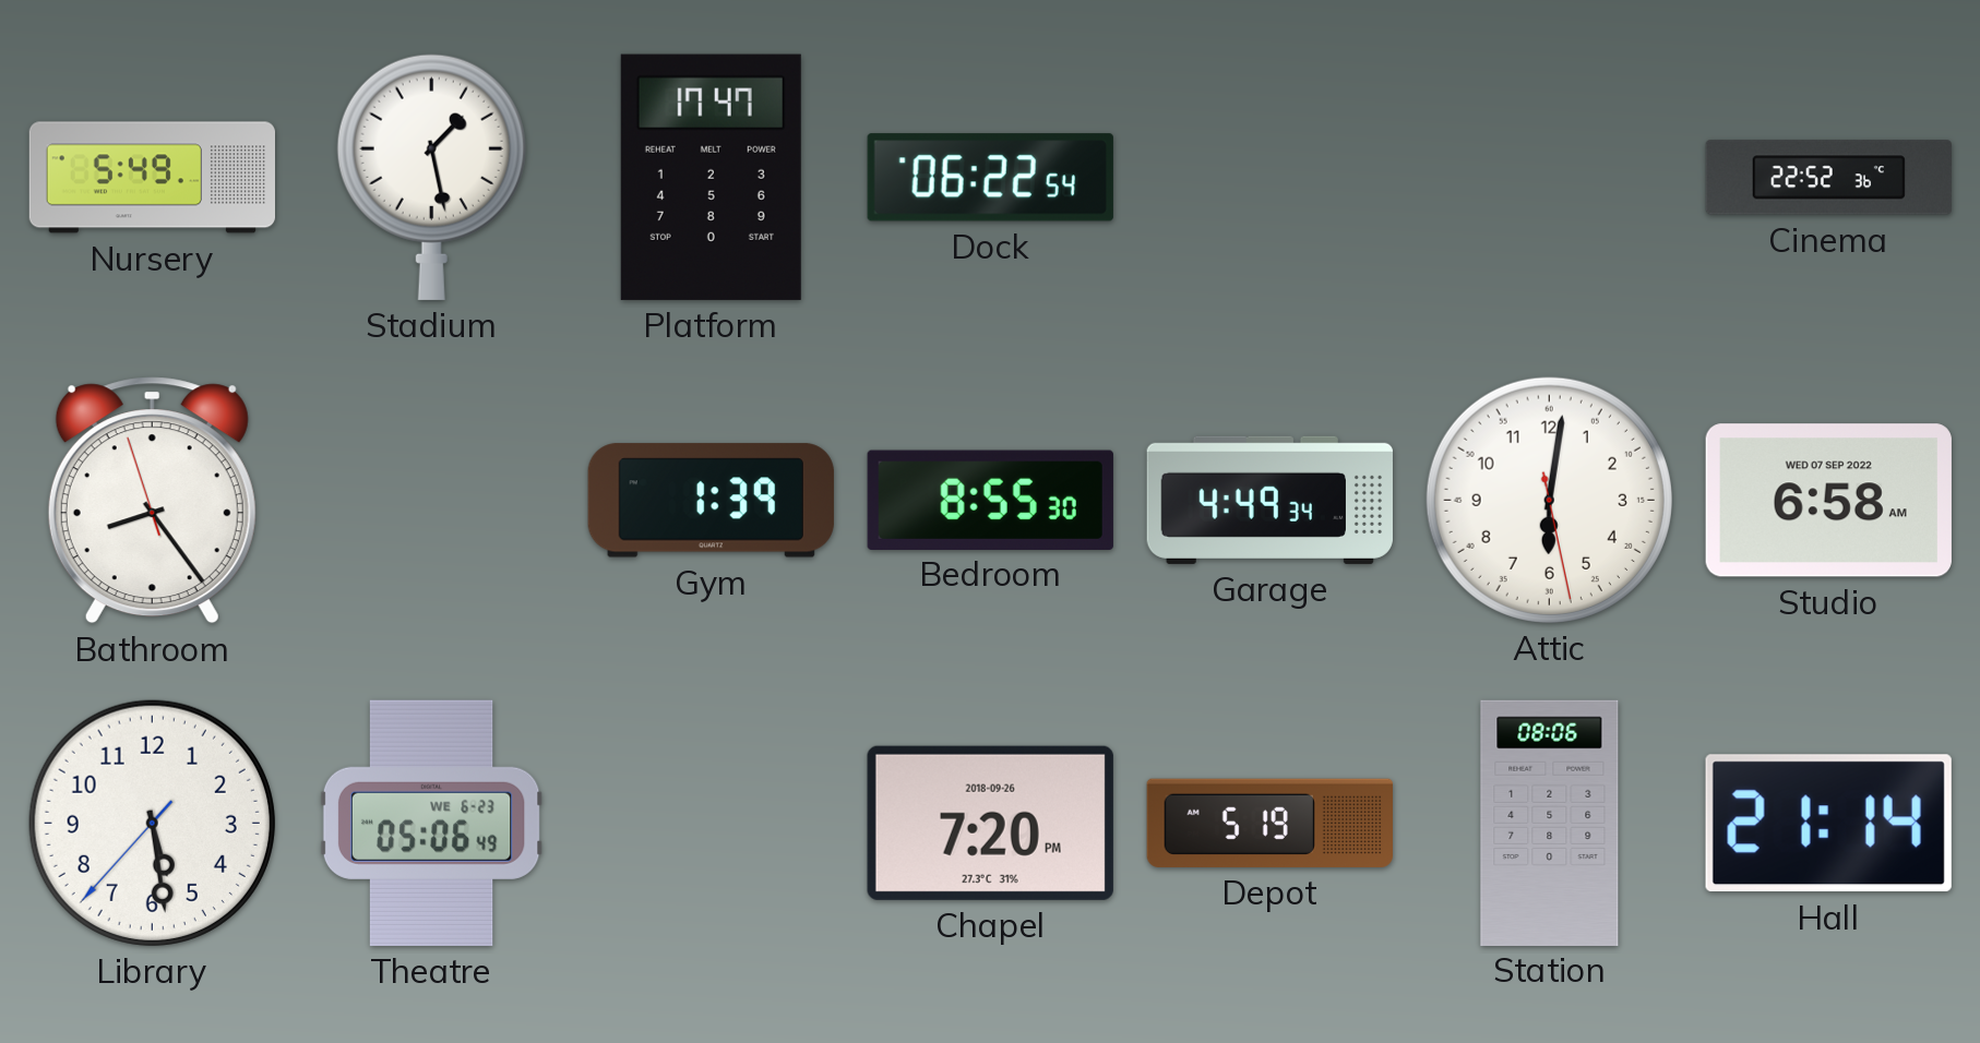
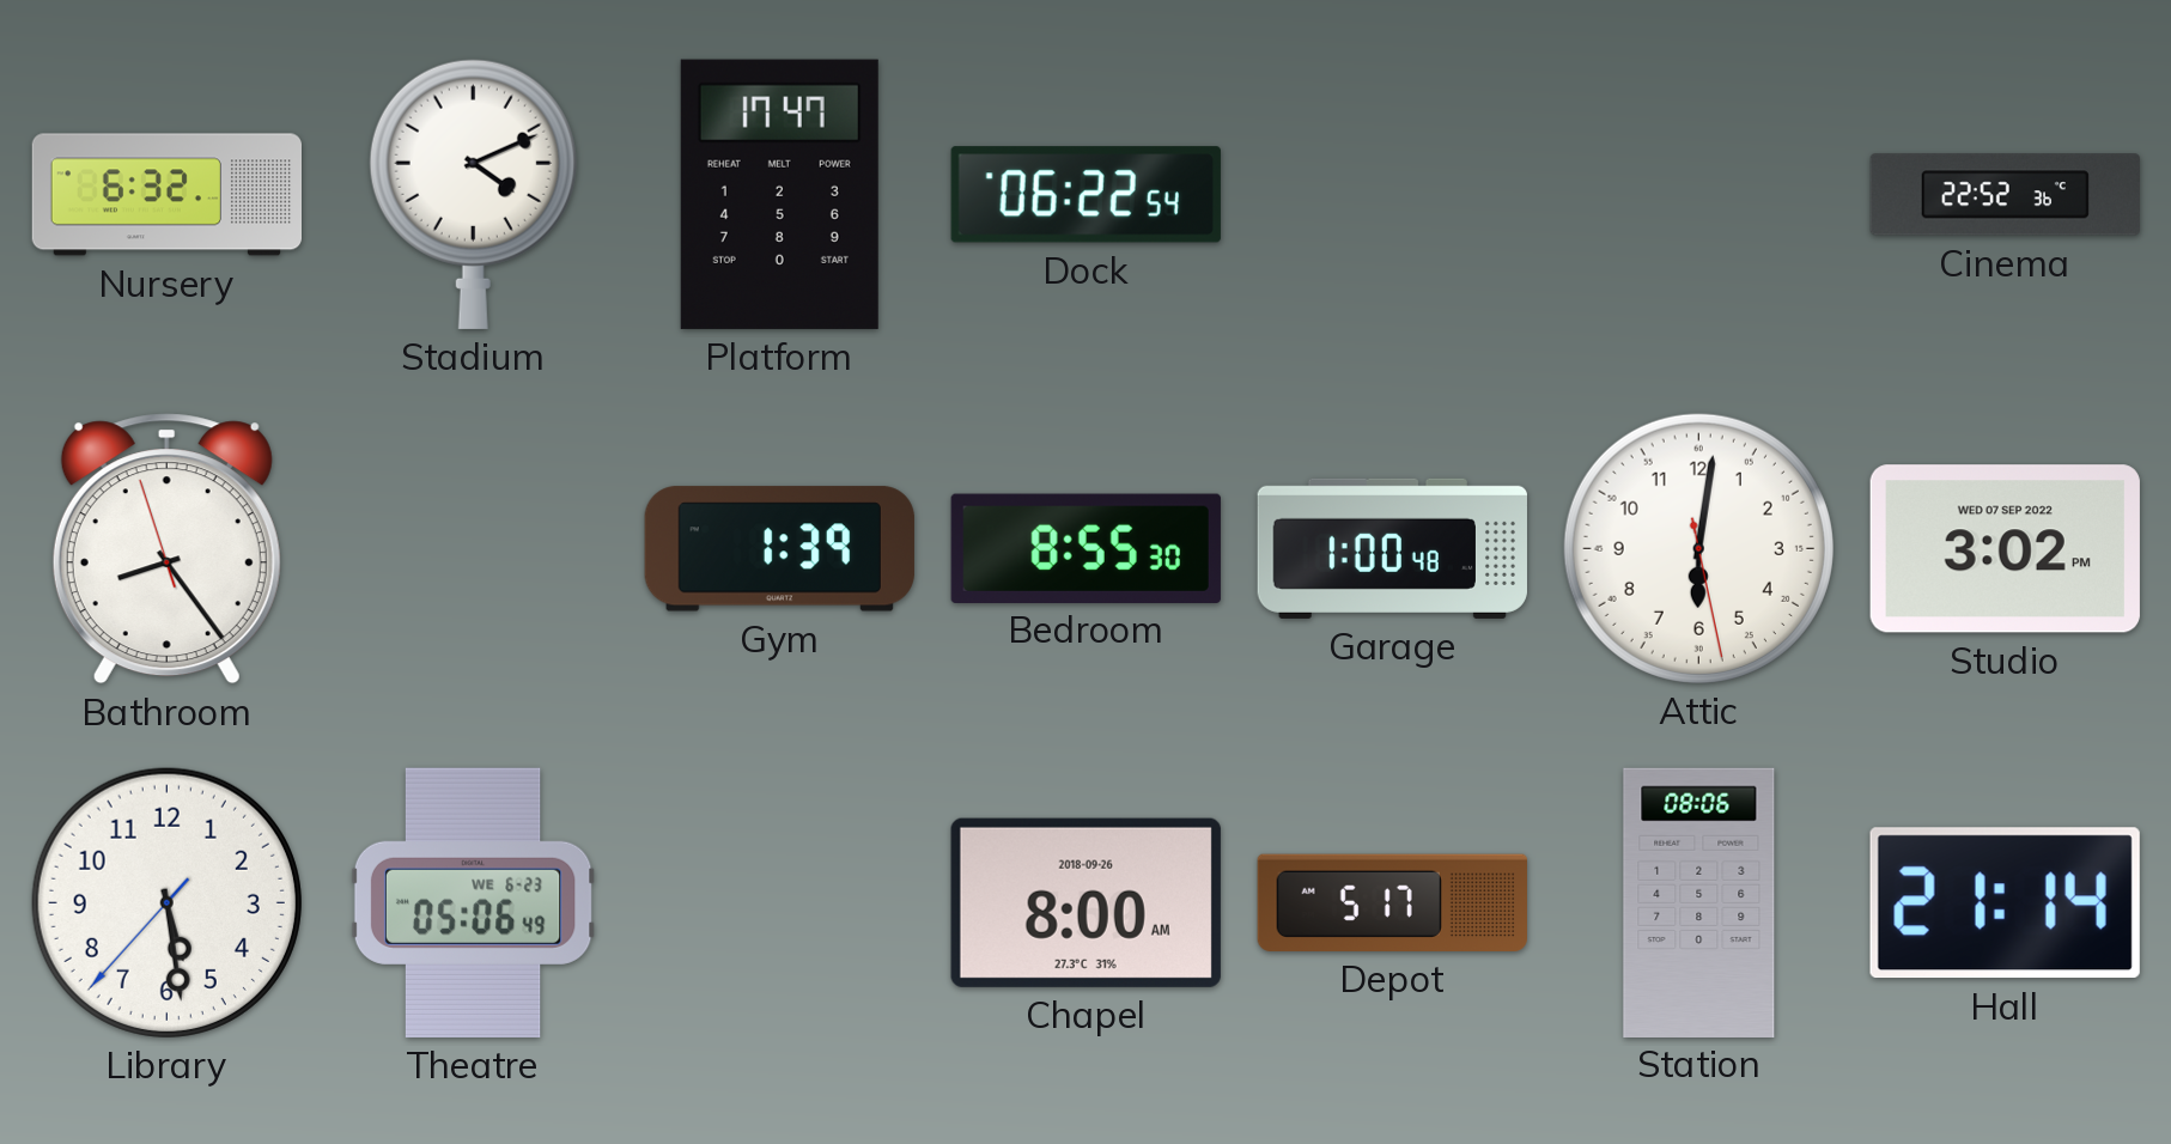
Nursery: 5:49 -> 6:32
Stadium: 1:28 -> 4:11
Garage: 4:49 -> 1:00
Studio: 6:58 -> 3:02
Chapel: 7:20 -> 8:00
Depot: 5:19 -> 5:17
